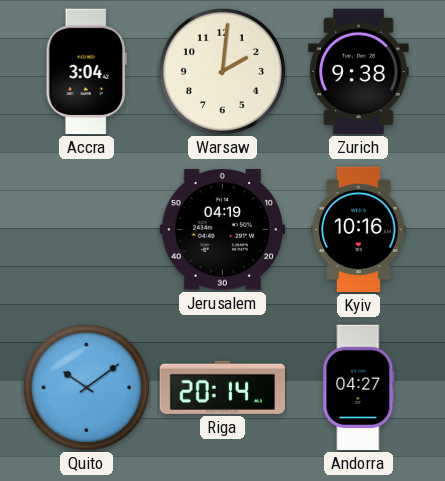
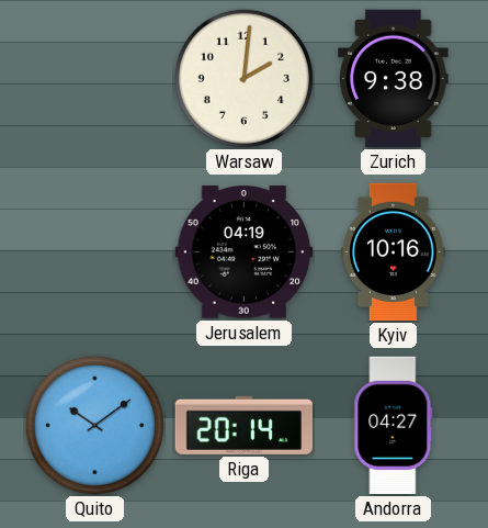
Accra: 3:04 -> none
